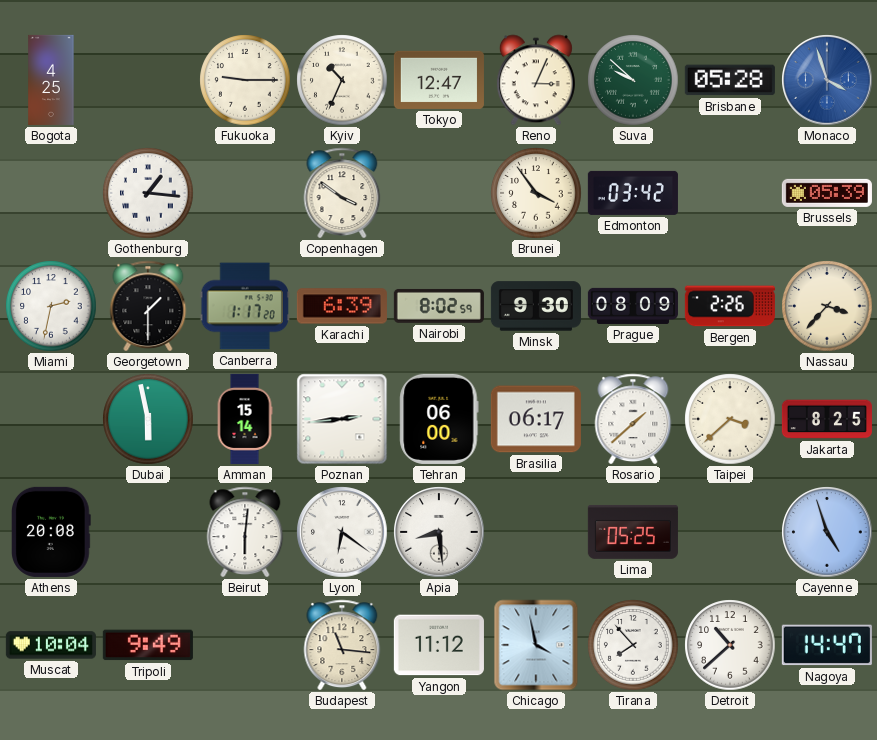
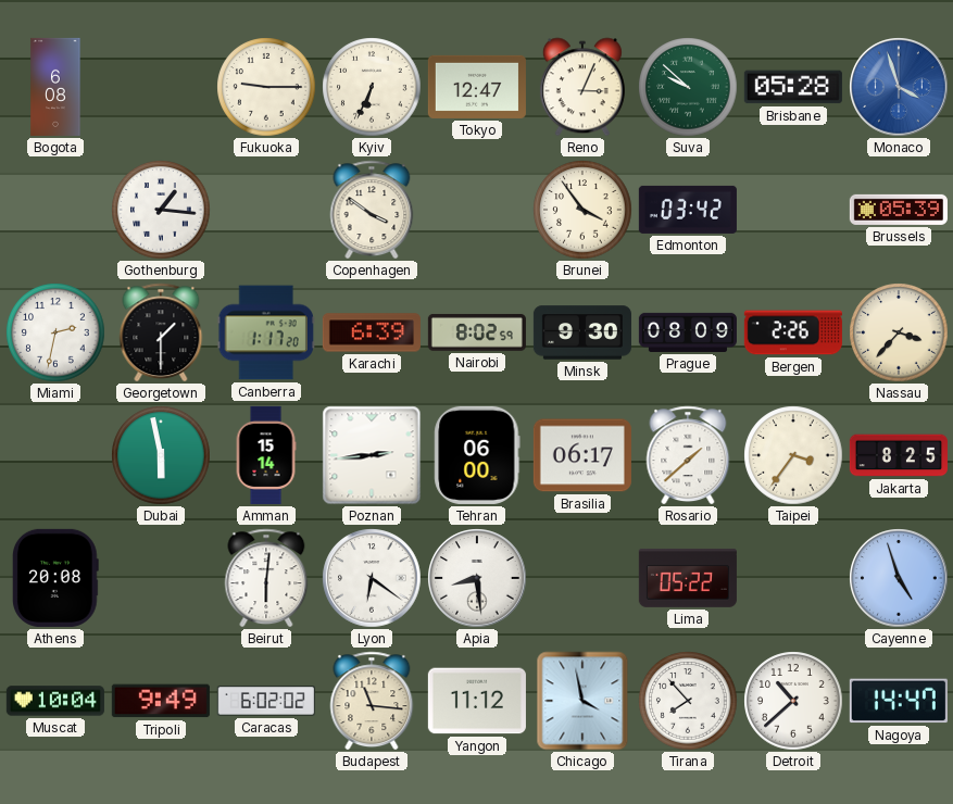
Bogota: 4:25 -> 6:08
Kyiv: 10:34 -> 6:34
Taipei: 3:38 -> 3:36
Lima: 05:25 -> 05:22
Caracas: none -> 6:02
